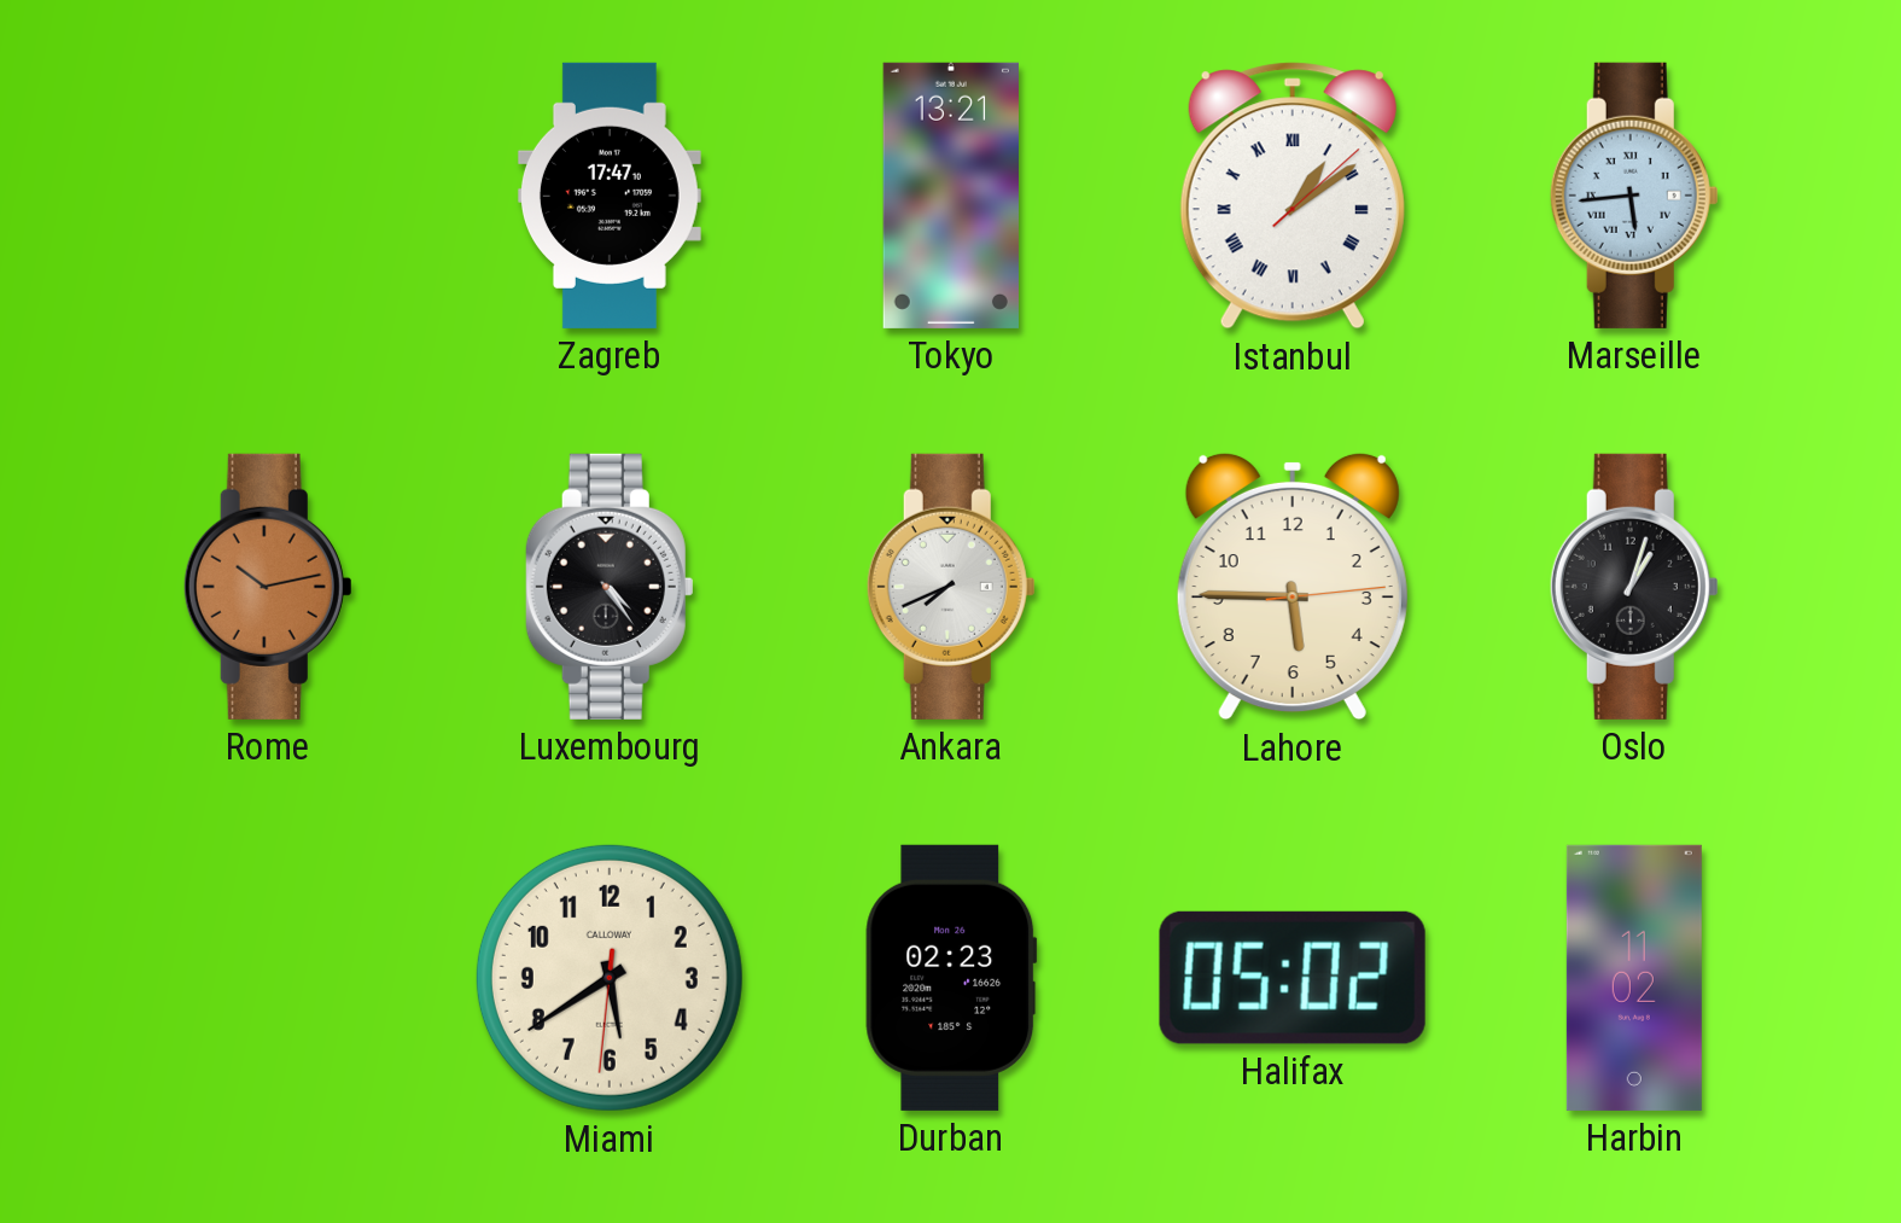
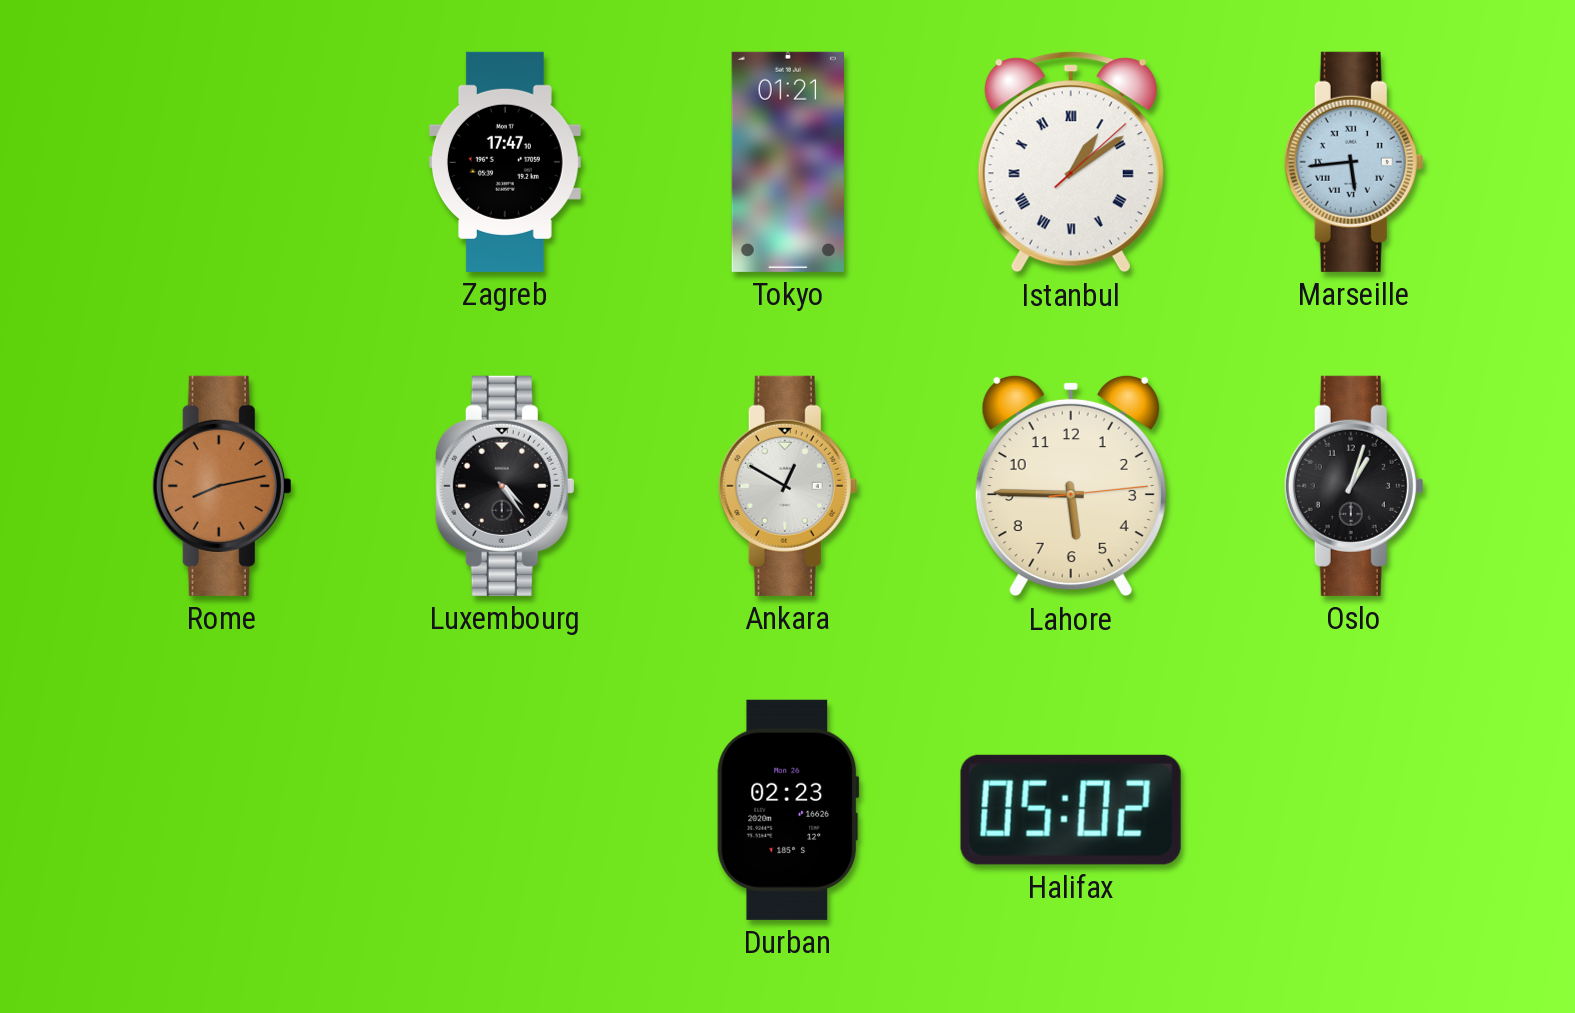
Tokyo: 13:21 -> 01:21
Rome: 10:13 -> 8:13
Ankara: 7:41 -> 12:50
Miami: 5:39 -> none
Harbin: 11:02 -> none
